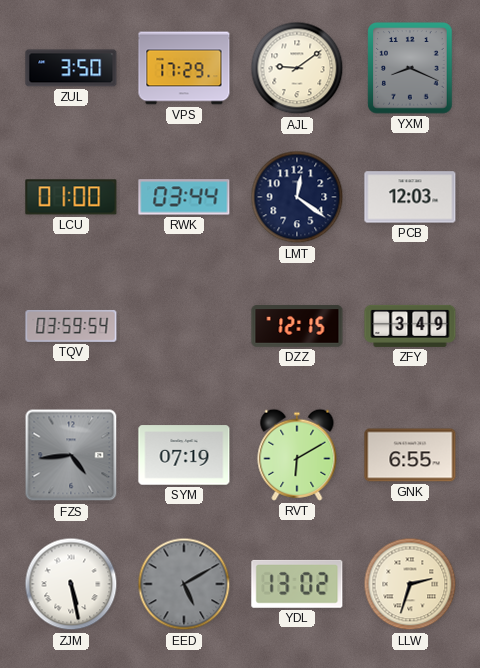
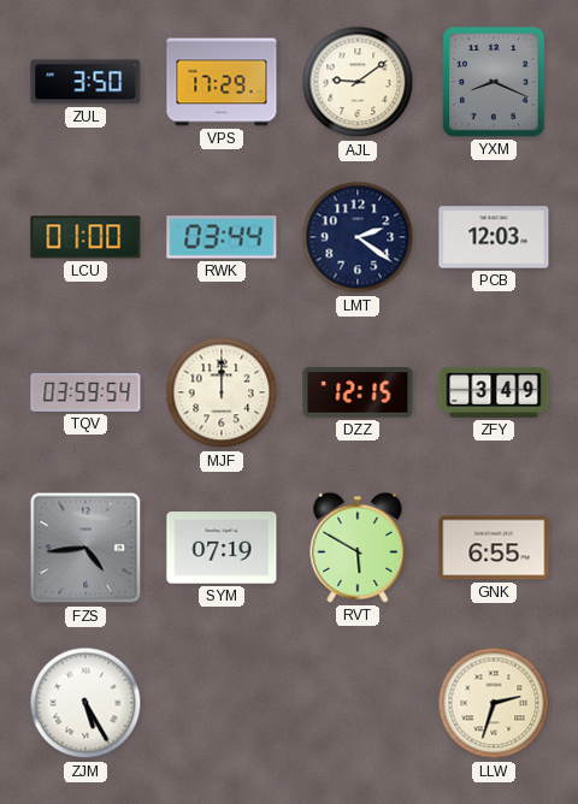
LMT: 12:21 -> 2:21
MJF: none -> 12:00
RVT: 6:10 -> 5:50
ZJM: 5:28 -> 5:25
EED: 5:10 -> none
YDL: 13:02 -> none
